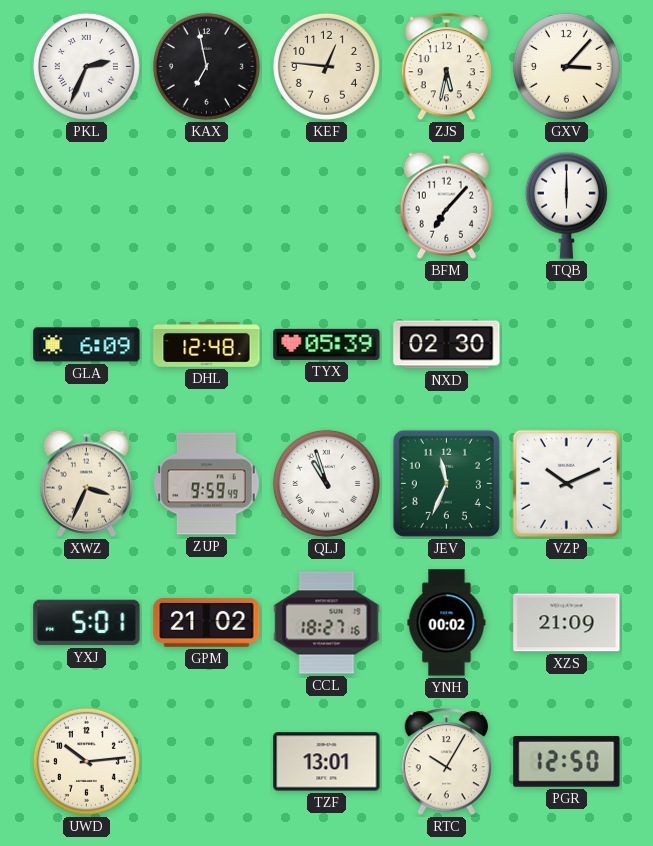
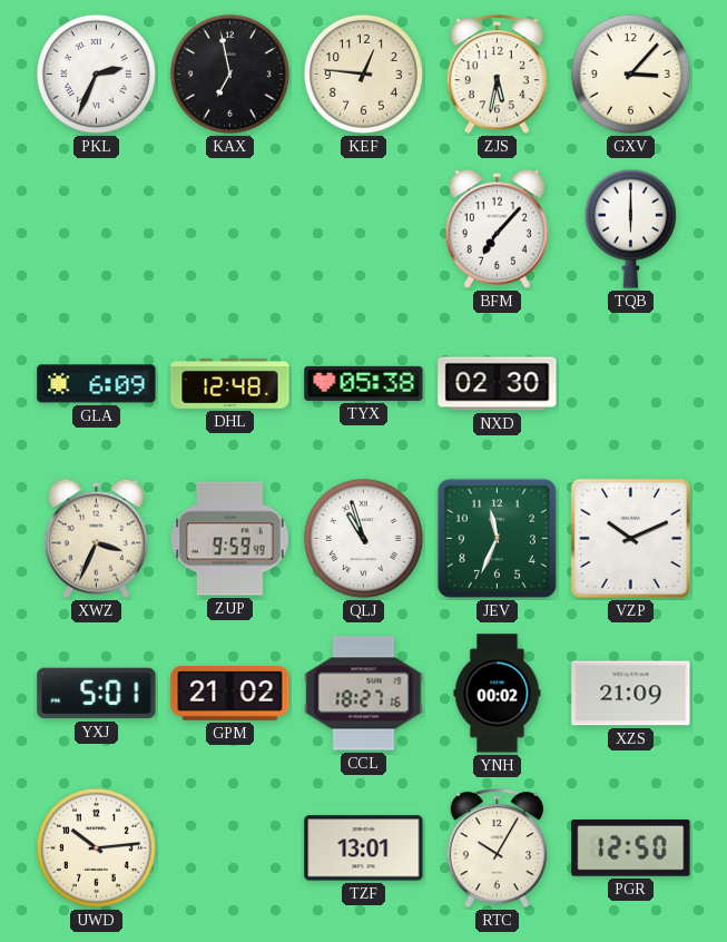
TYX: 05:39 -> 05:38
